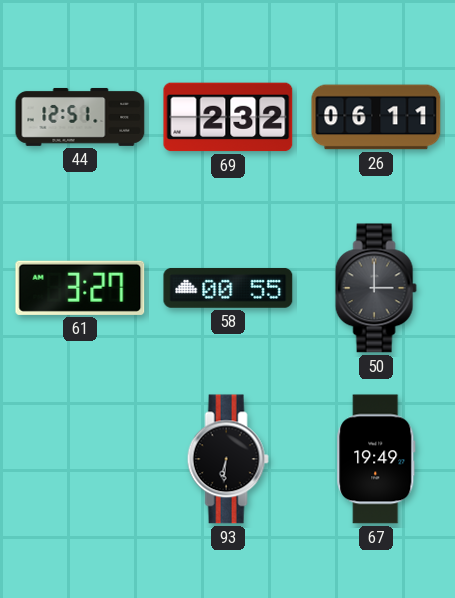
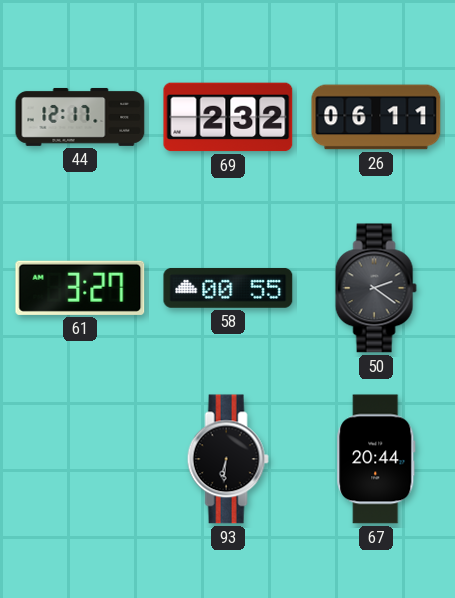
44: 12:51 -> 12:17
50: 3:00 -> 2:21
67: 19:49 -> 20:44
